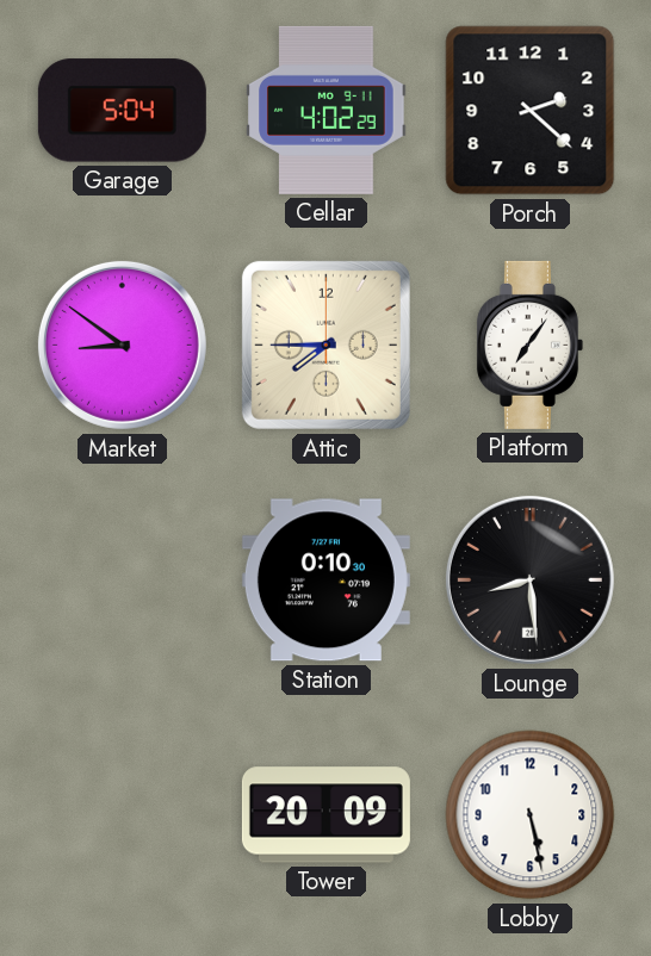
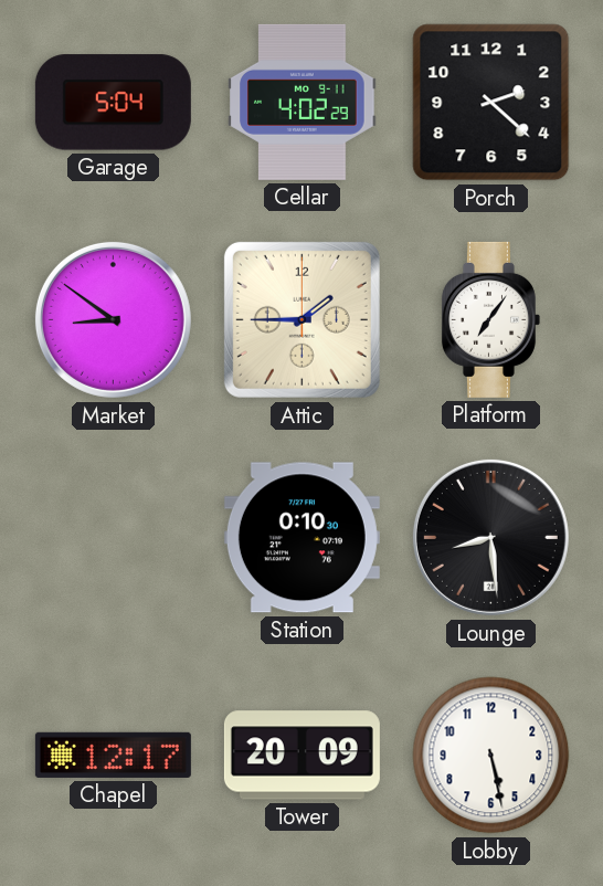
Attic: 7:45 -> 1:45
Chapel: none -> 12:17
